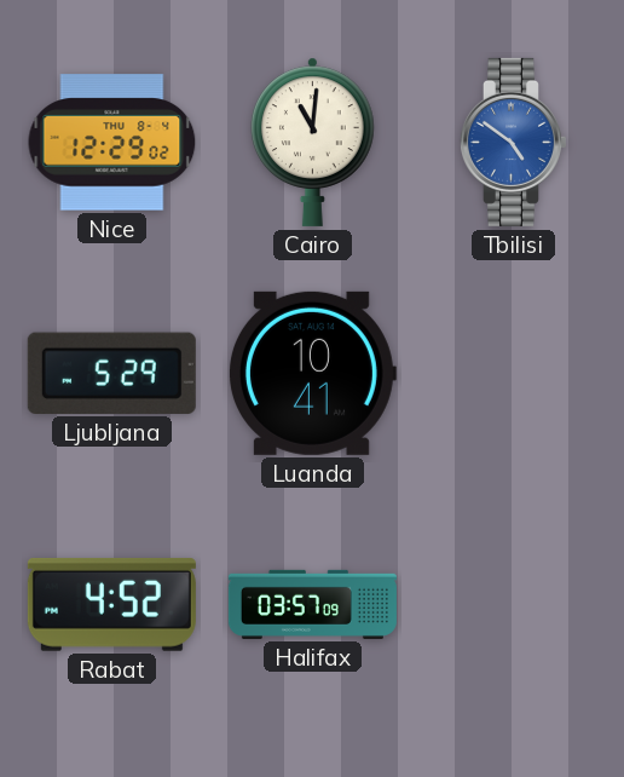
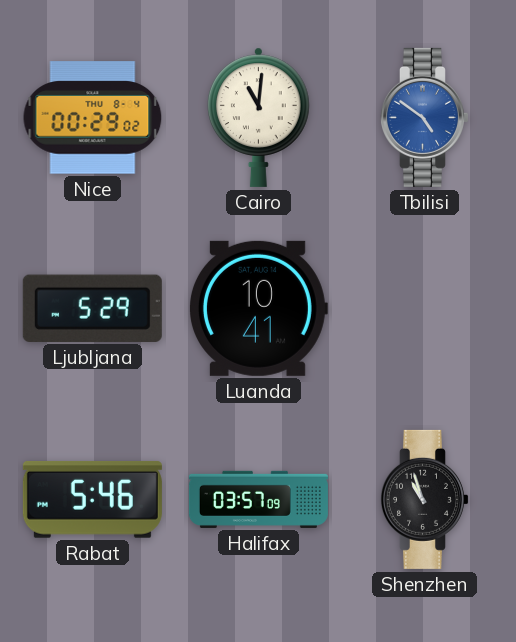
Nice: 12:29 -> 00:29
Rabat: 4:52 -> 5:46
Shenzhen: none -> 10:57
